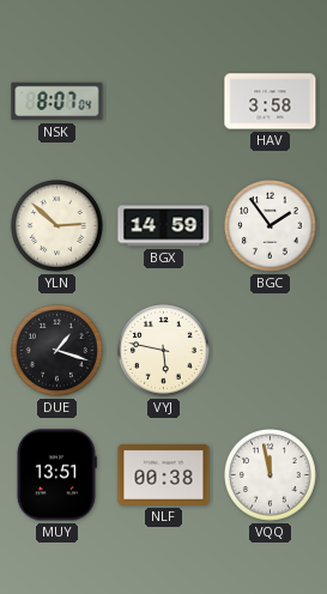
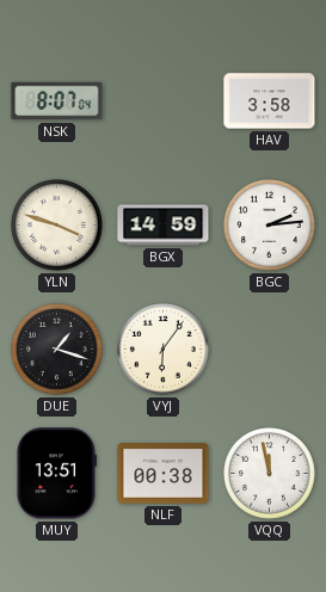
YLN: 2:52 -> 3:48
BGC: 1:54 -> 2:14
VYJ: 5:47 -> 6:06
